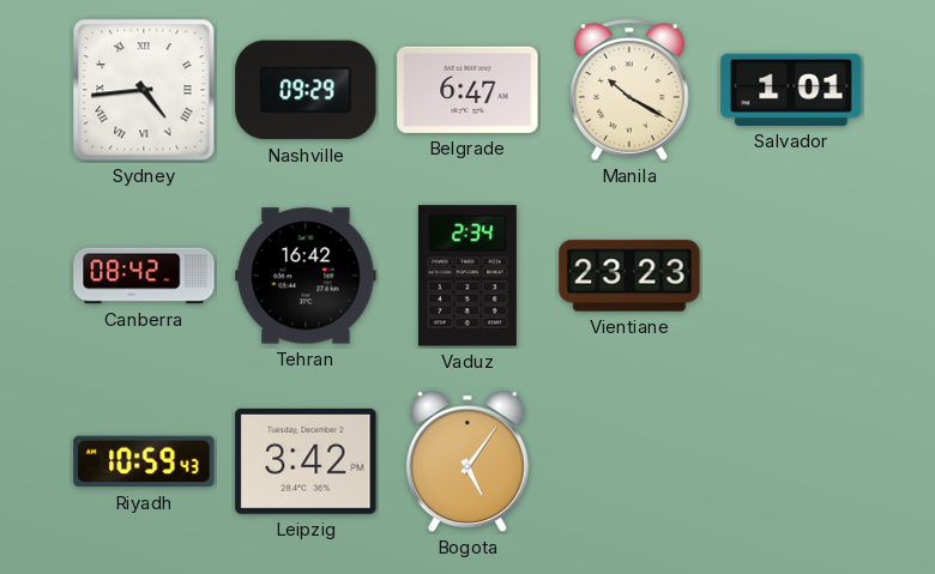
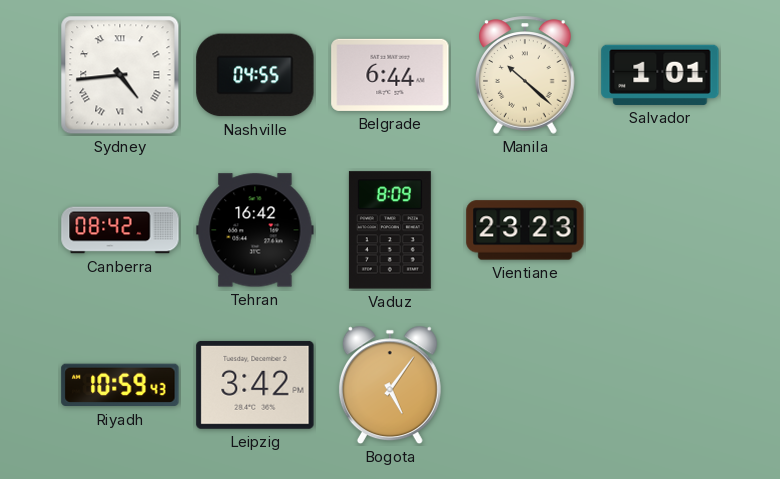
Nashville: 09:29 -> 04:55
Belgrade: 6:47 -> 6:44
Manila: 10:20 -> 10:22
Vaduz: 2:34 -> 8:09
